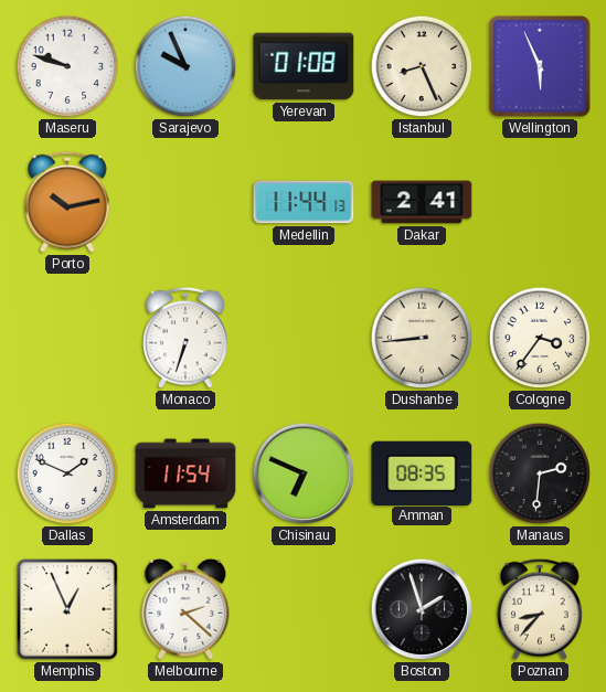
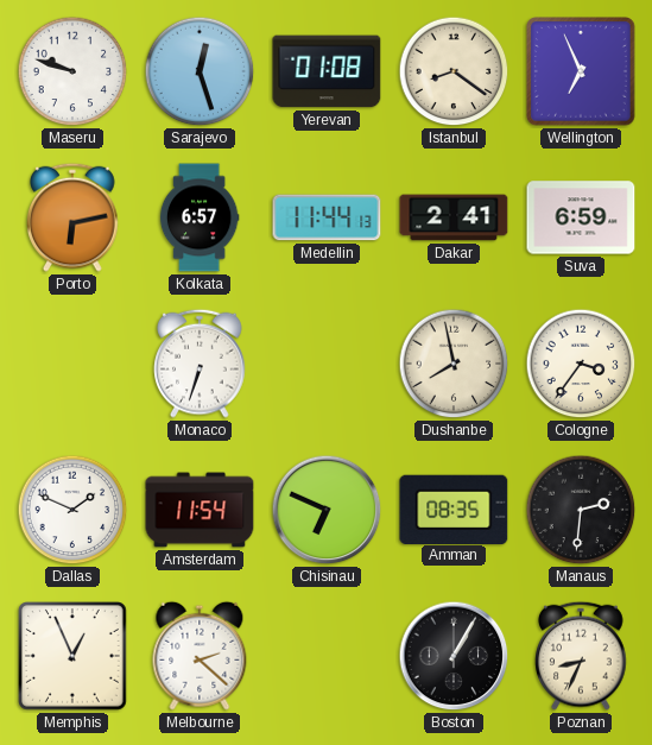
Sarajevo: 9:56 -> 12:27
Istanbul: 8:26 -> 8:21
Wellington: 5:56 -> 6:56
Porto: 10:13 -> 6:13
Kolkata: none -> 6:57
Suva: none -> 6:59
Dushanbe: 8:44 -> 7:58
Boston: 1:57 -> 1:05
Poznan: 8:37 -> 8:34
